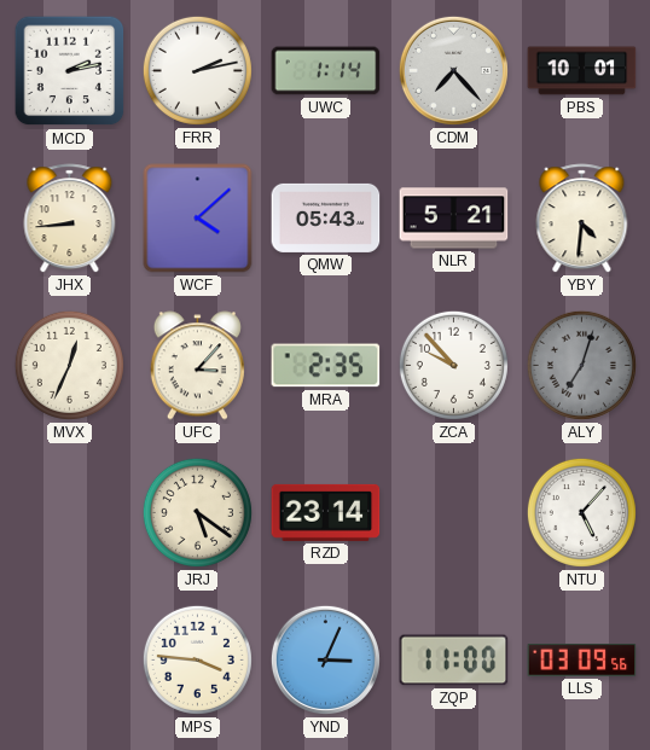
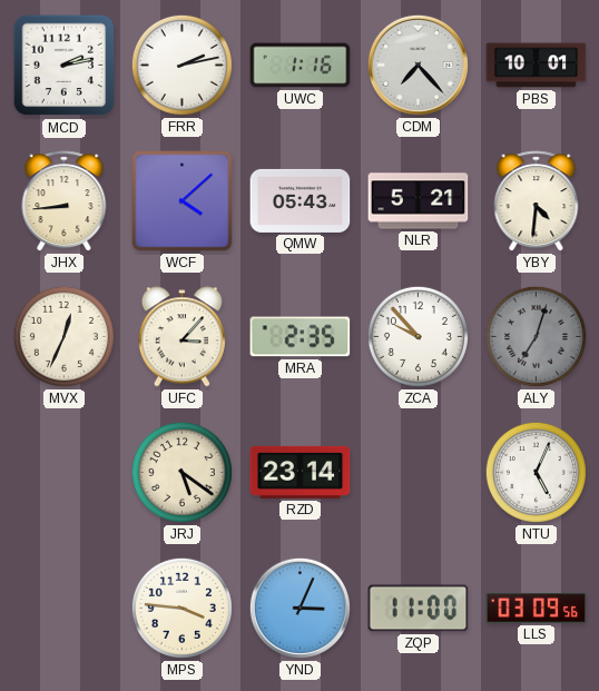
UWC: 1:14 -> 1:16
NTU: 5:07 -> 5:04
